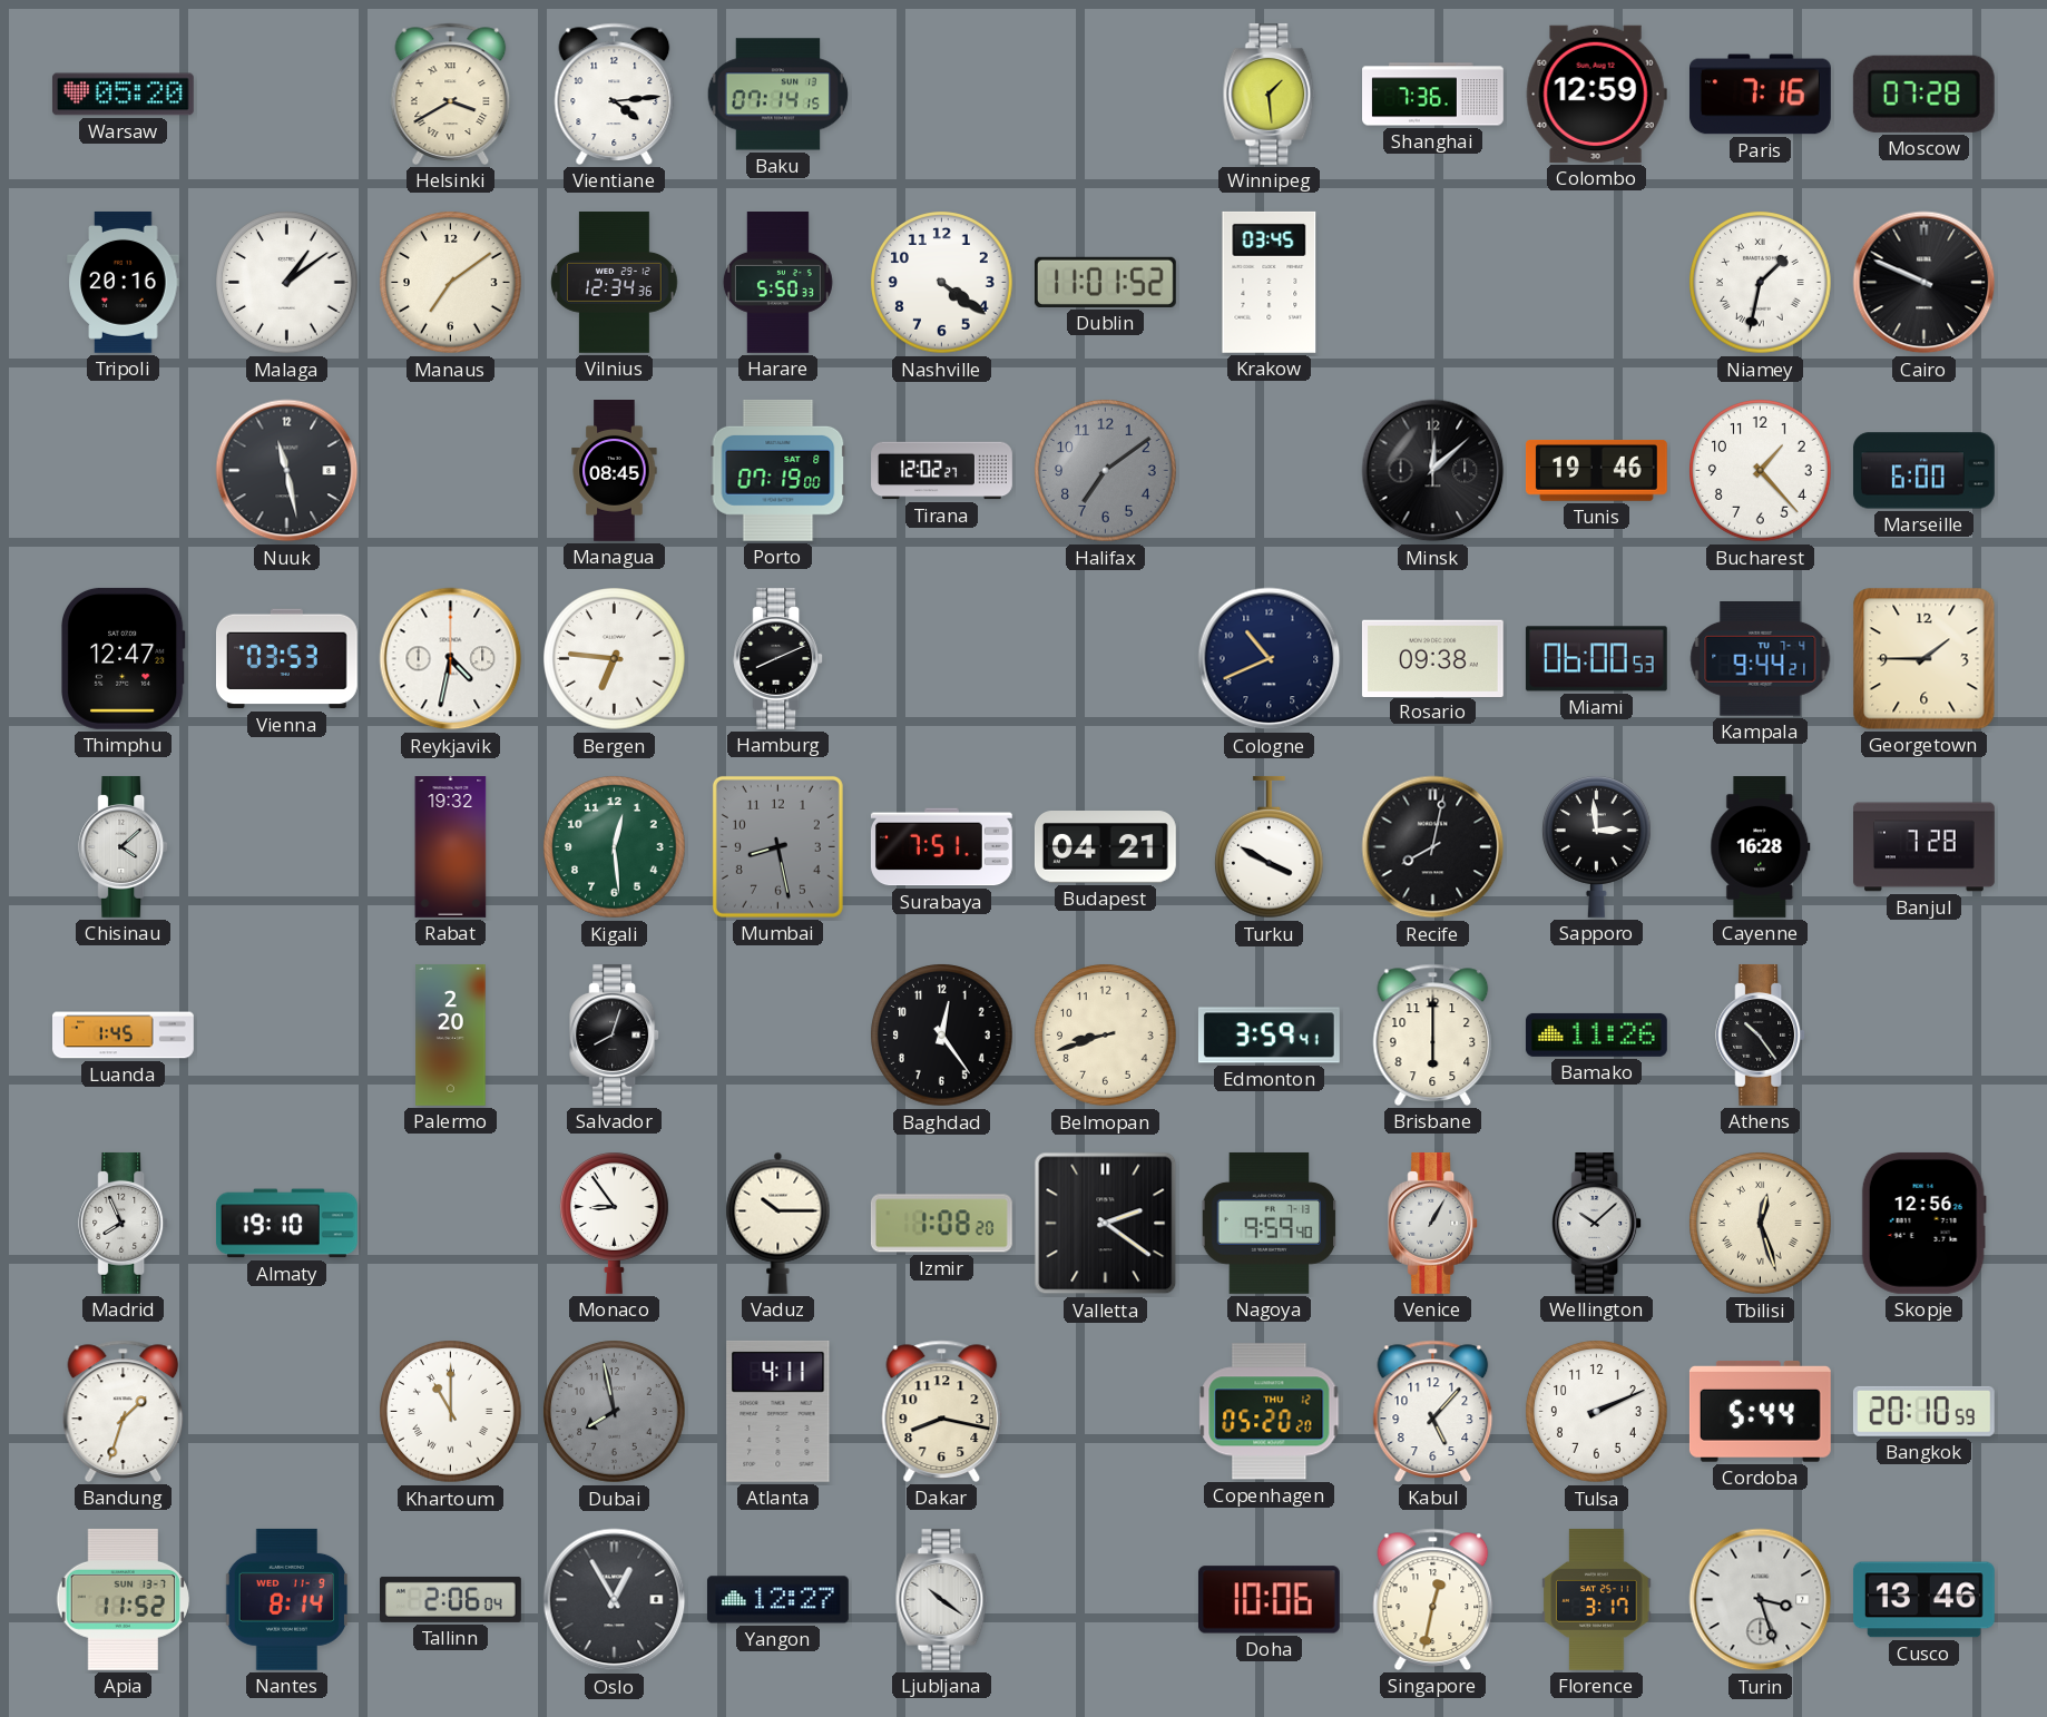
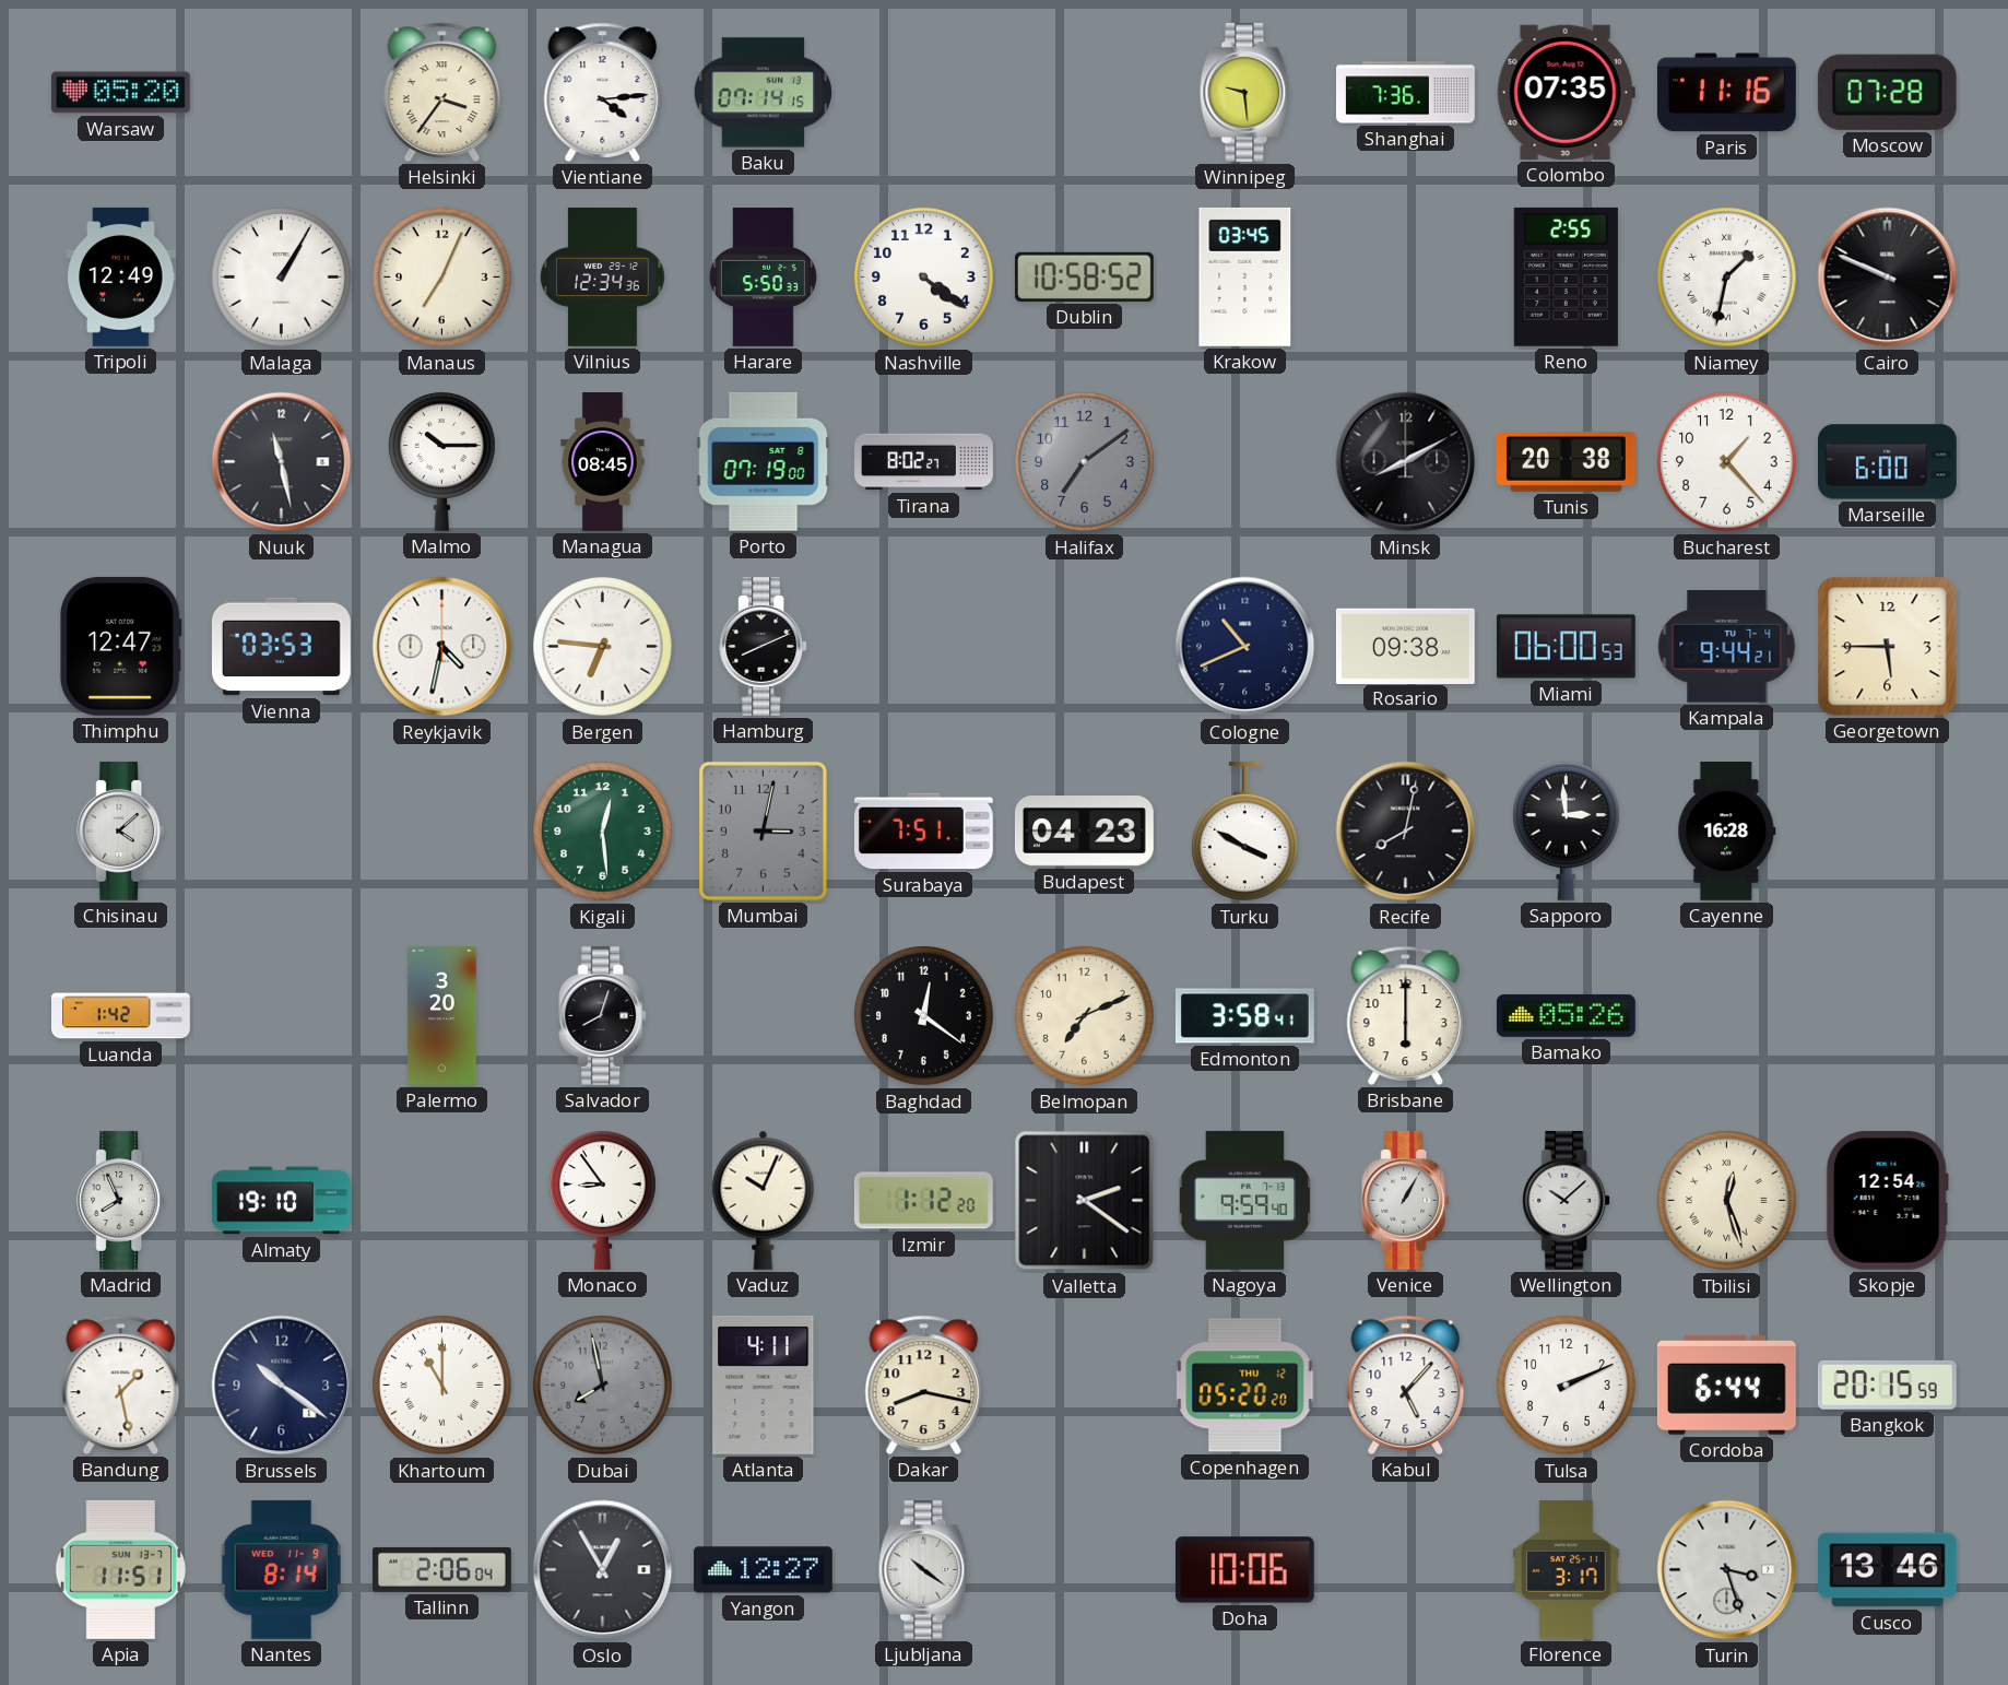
Helsinki: 3:40 -> 3:36
Winnipeg: 1:29 -> 9:29
Colombo: 12:59 -> 07:35
Paris: 7:16 -> 11:16
Tripoli: 20:16 -> 12:49
Malaga: 1:09 -> 1:05
Manaus: 7:09 -> 7:04
Dublin: 11:01 -> 10:58
Reno: none -> 2:55
Malmo: none -> 10:15
Tirana: 12:02 -> 8:02
Minsk: 12:08 -> 8:10
Tunis: 19:46 -> 20:38
Georgetown: 1:45 -> 5:45
Rabat: 19:32 -> none
Mumbai: 8:28 -> 3:02
Budapest: 04:21 -> 04:23
Banjul: 7:28 -> none
Luanda: 1:45 -> 1:42
Palermo: 2:20 -> 3:20
Baghdad: 12:24 -> 12:21
Belmopan: 8:42 -> 7:11
Edmonton: 3:59 -> 3:58
Bamako: 11:26 -> 05:26
Athens: 10:24 -> none
Vaduz: 10:15 -> 10:04
Izmir: 1:08 -> 1:12
Skopje: 12:56 -> 12:54
Bandung: 1:33 -> 1:28
Brussels: none -> 10:21
Cordoba: 5:44 -> 6:44
Bangkok: 20:10 -> 20:15
Apia: 11:52 -> 11:51
Singapore: 12:32 -> none
